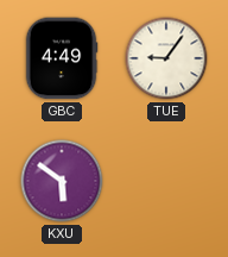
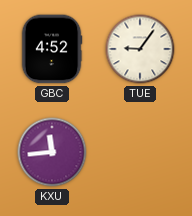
GBC: 4:49 -> 4:52
KXU: 5:51 -> 11:44
